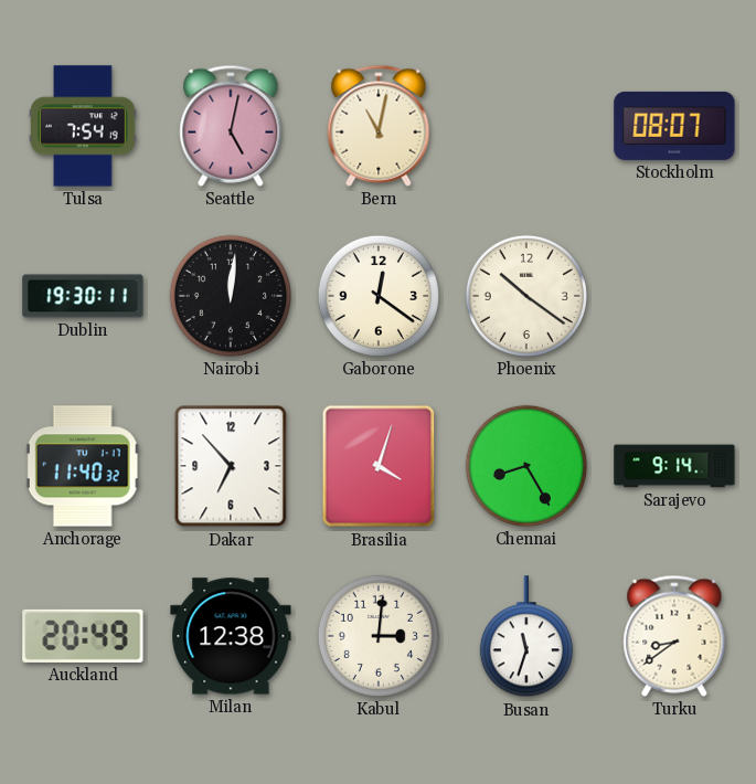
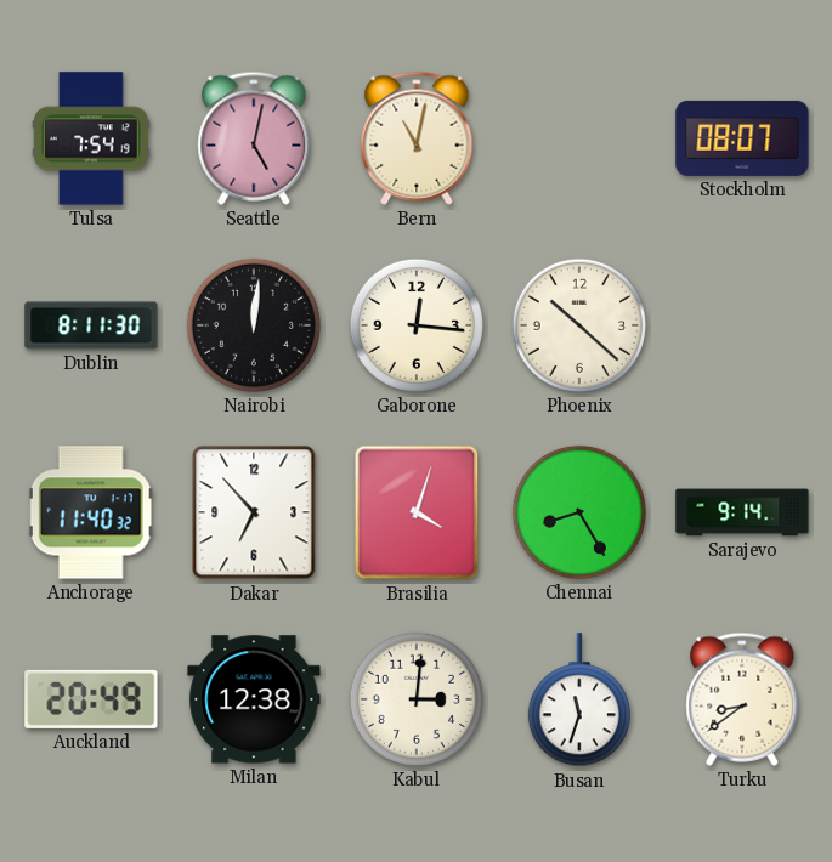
Dublin: 19:30 -> 8:11
Gaborone: 12:21 -> 12:16
Phoenix: 10:21 -> 10:22
